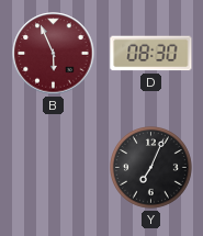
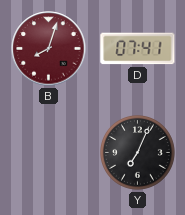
B: 5:56 -> 8:03
D: 08:30 -> 07:41
